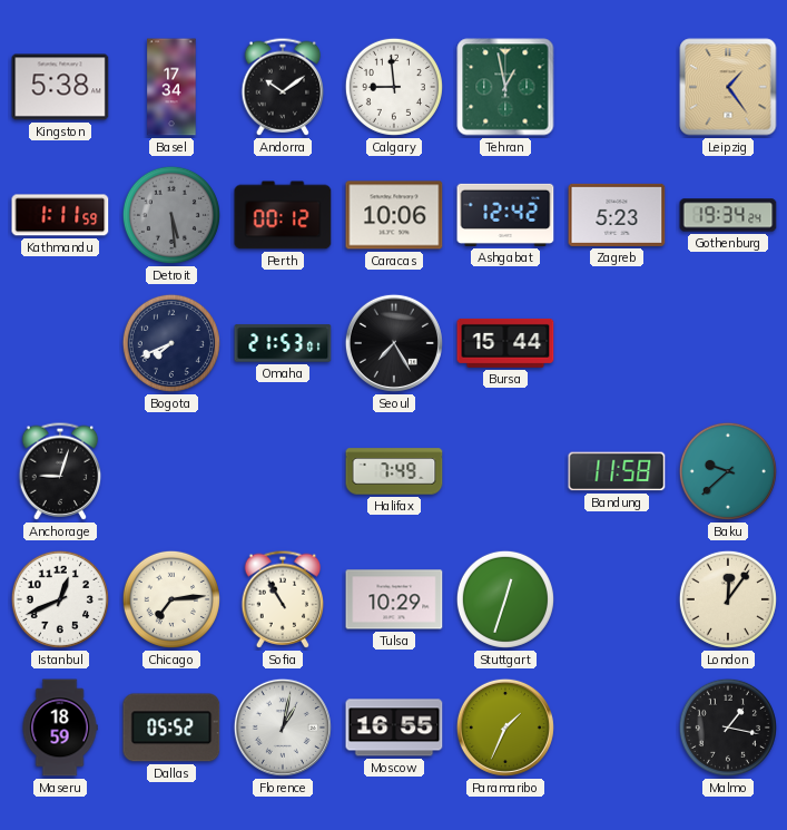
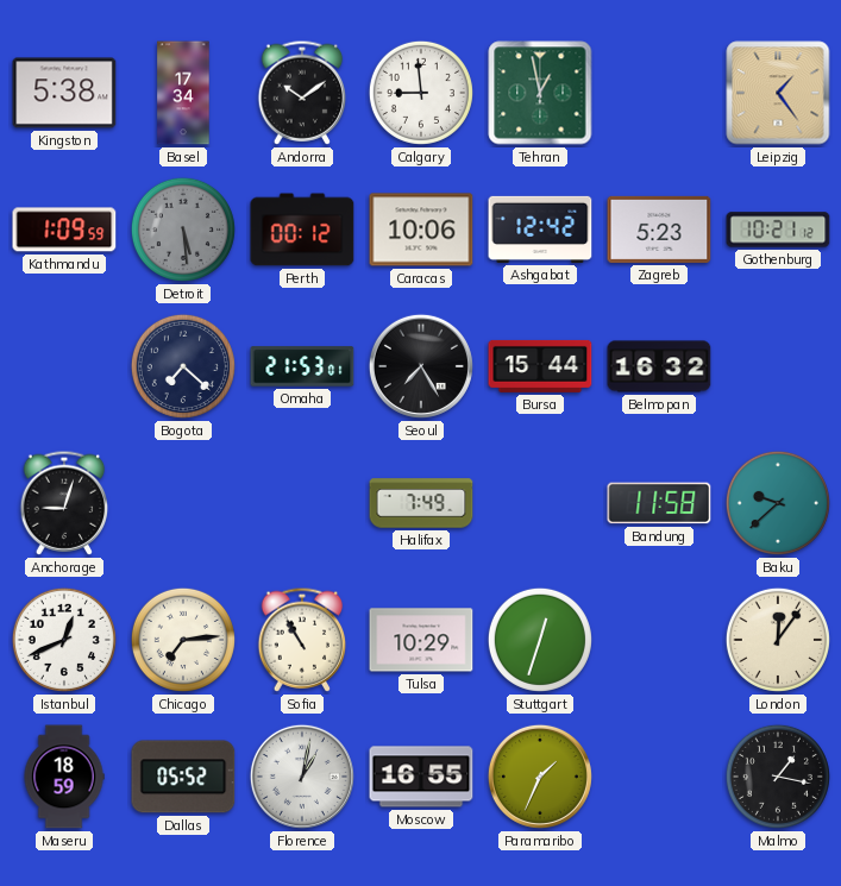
Kathmandu: 1:11 -> 1:09
Gothenburg: 19:34 -> 10:21
Bogota: 7:41 -> 7:22
Belmopan: none -> 16:32
